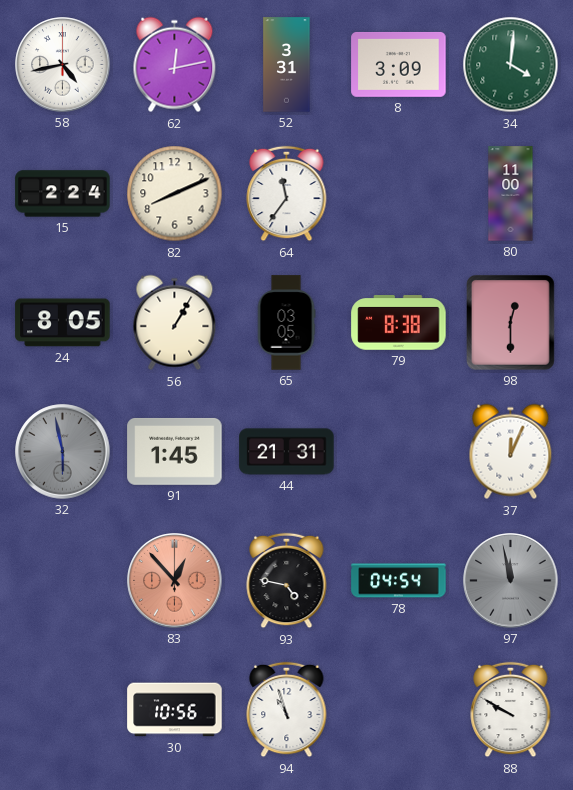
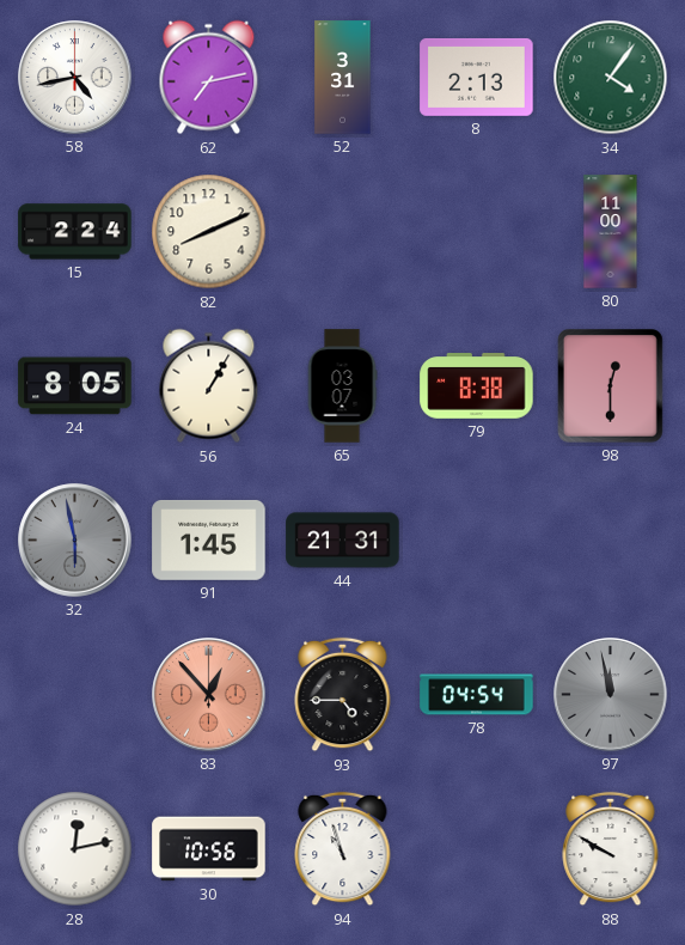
62: 12:13 -> 7:13
8: 3:09 -> 2:13
34: 4:01 -> 4:06
64: 11:36 -> none
65: 03:05 -> 03:07
37: 12:04 -> none
93: 4:47 -> 4:45
28: none -> 12:13
